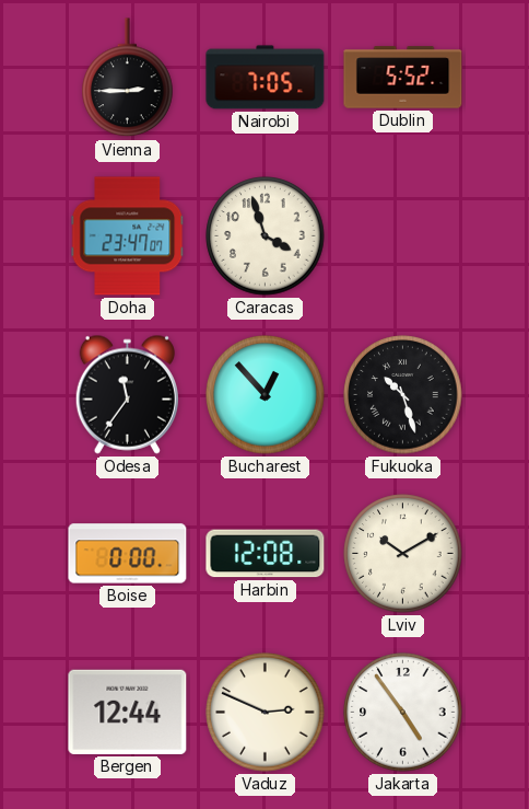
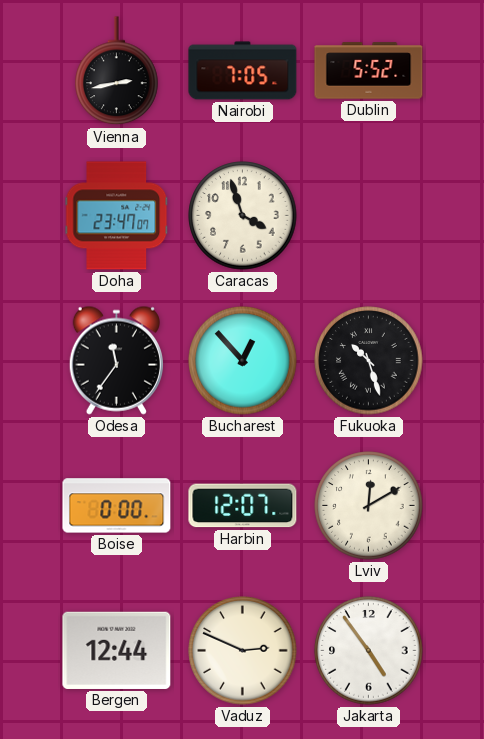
Vienna: 2:45 -> 2:43
Harbin: 12:08 -> 12:07
Lviv: 10:10 -> 12:10
